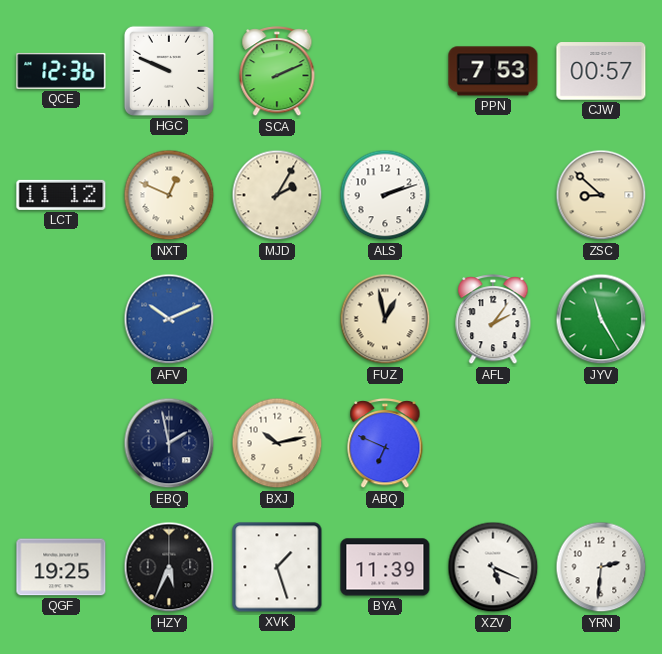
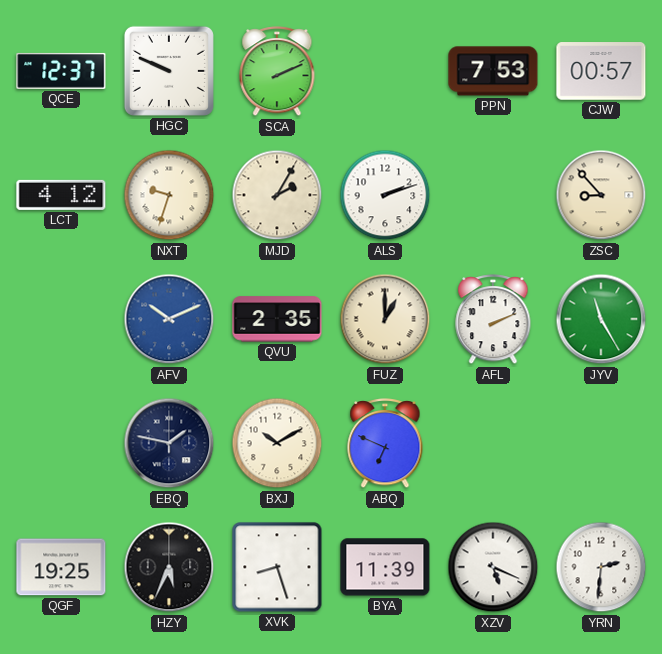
QCE: 12:36 -> 12:37
LCT: 11:12 -> 4:12
NXT: 12:49 -> 9:33
ZSC: 8:52 -> 8:53
QVU: none -> 2:35
FUZ: 12:58 -> 1:00
AFL: 2:06 -> 2:11
EBQ: 1:58 -> 1:47
BXJ: 10:13 -> 10:10
XVK: 1:27 -> 8:27
